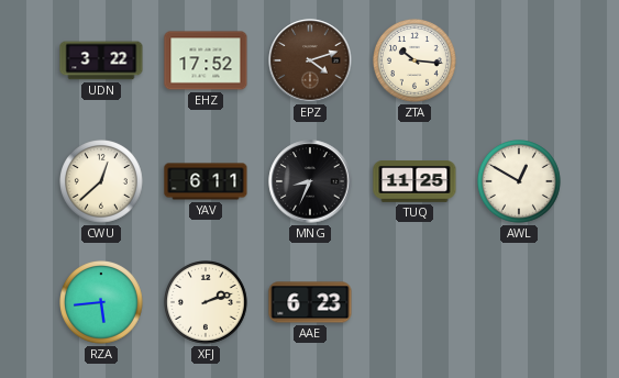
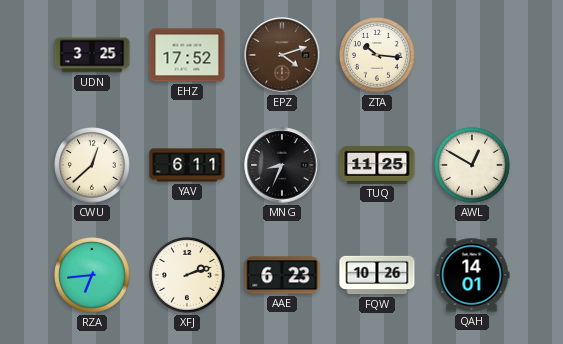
UDN: 3:22 -> 3:25
RZA: 5:44 -> 6:44
FQW: none -> 10:26
QAH: none -> 14:01
